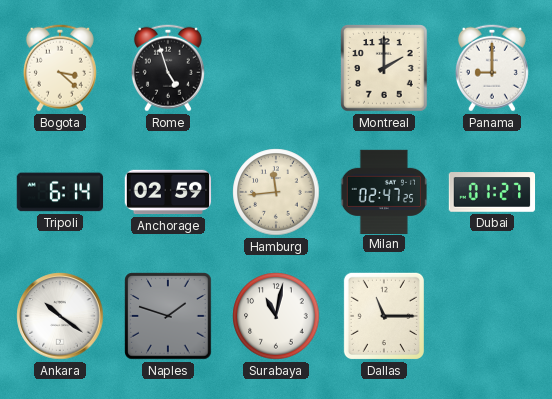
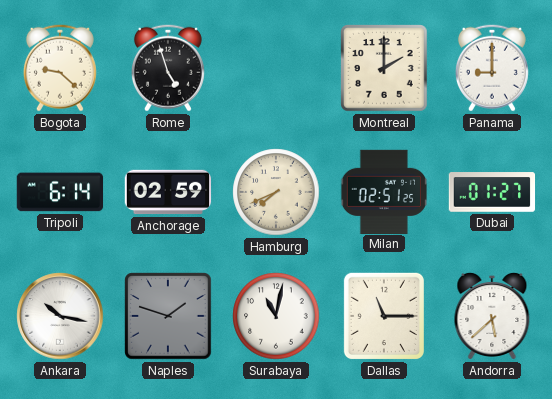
Bogota: 3:22 -> 9:22
Hamburg: 11:44 -> 7:41
Milan: 02:47 -> 02:51
Ankara: 10:21 -> 10:17
Andorra: none -> 5:38
